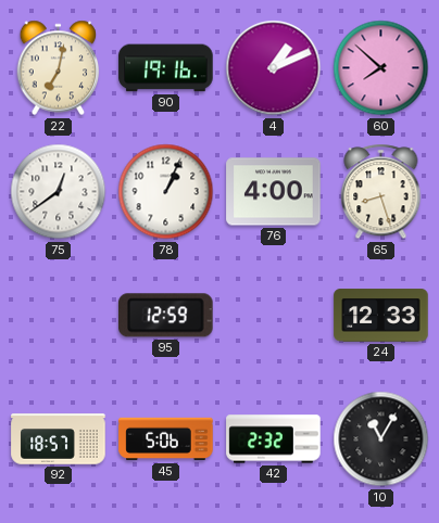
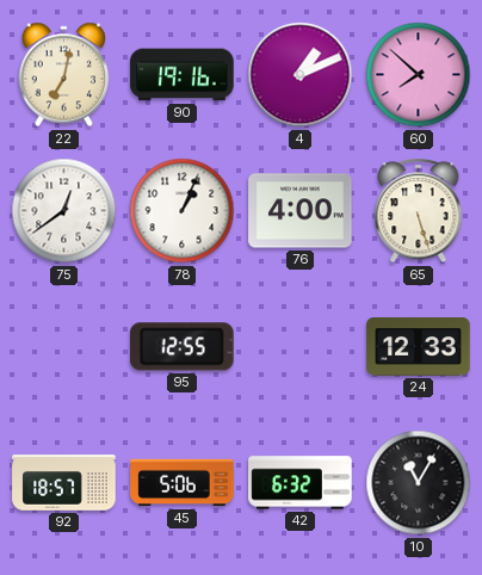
65: 8:27 -> 5:27
95: 12:59 -> 12:55
42: 2:32 -> 6:32
